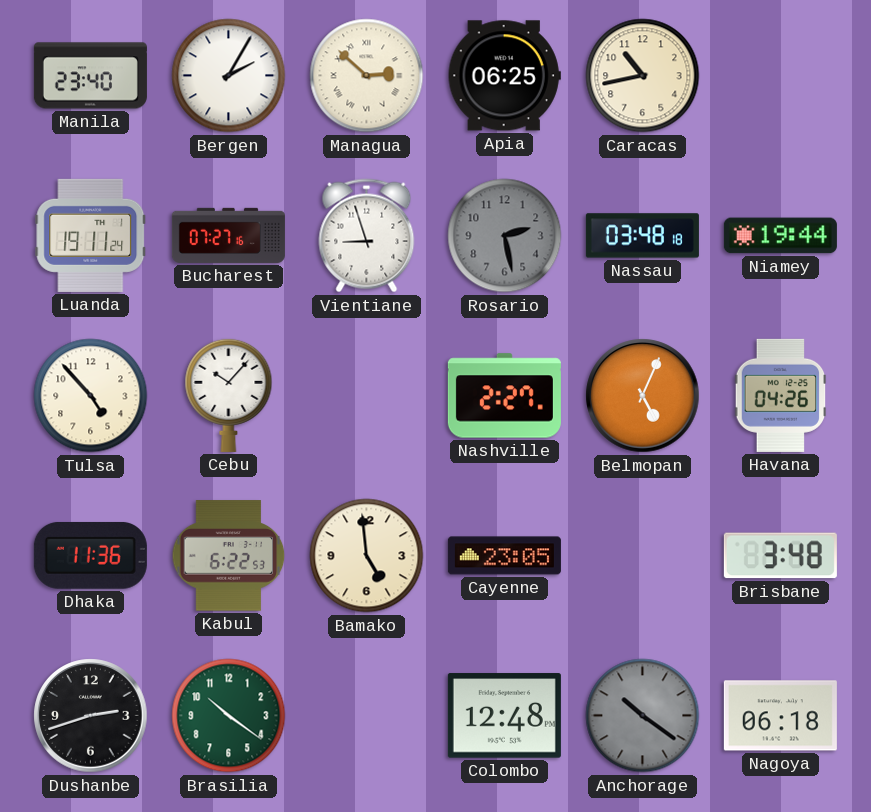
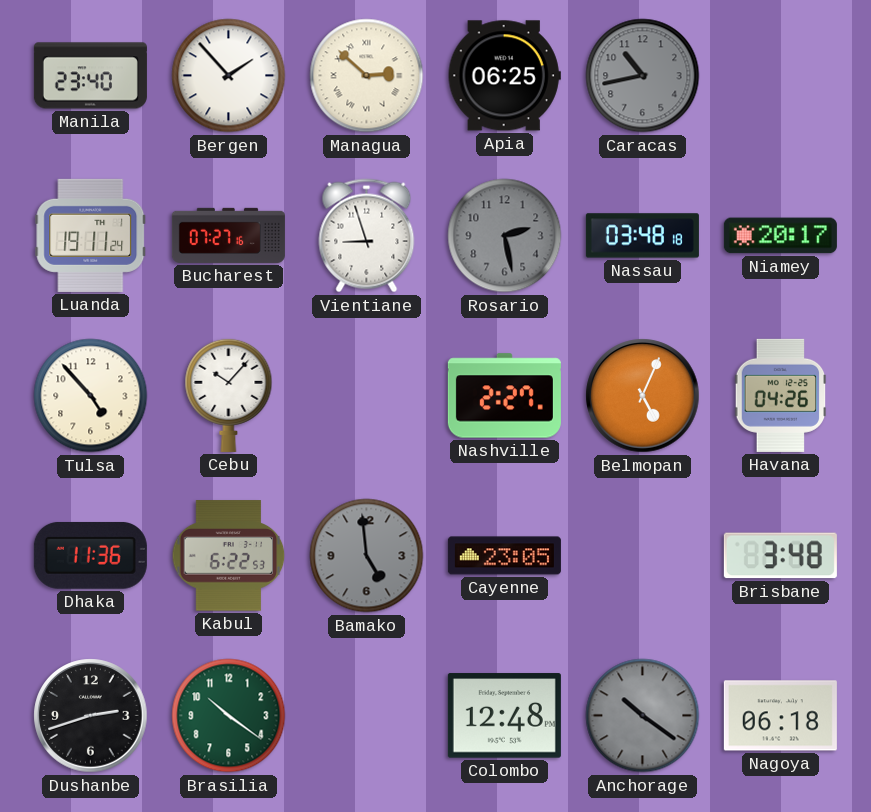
Bergen: 2:05 -> 1:53
Caracas dial: cream -> grey
Niamey: 19:44 -> 20:17
Bamako dial: cream -> grey
